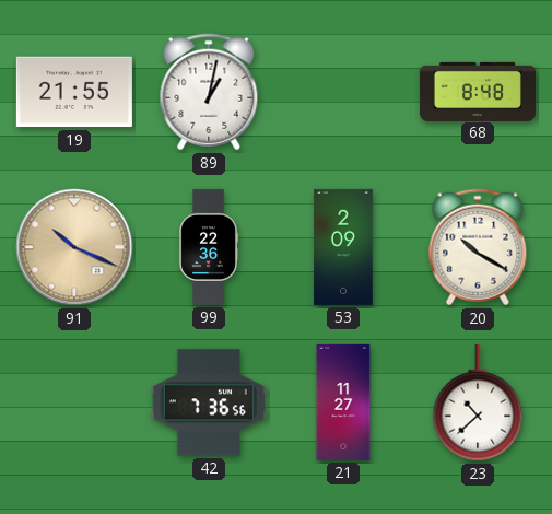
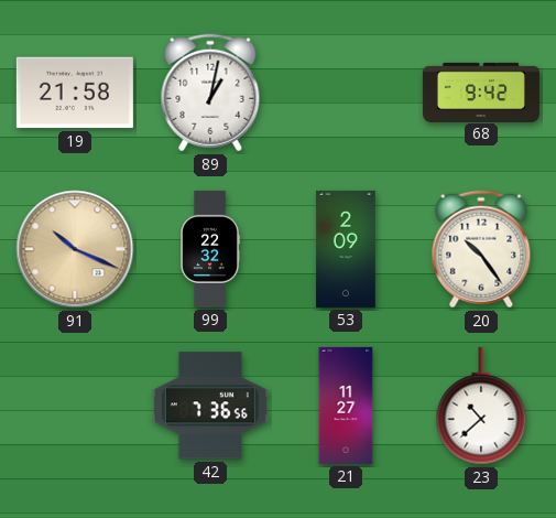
19: 21:55 -> 21:58
68: 8:48 -> 9:42
99: 22:36 -> 22:32
20: 10:20 -> 10:24
